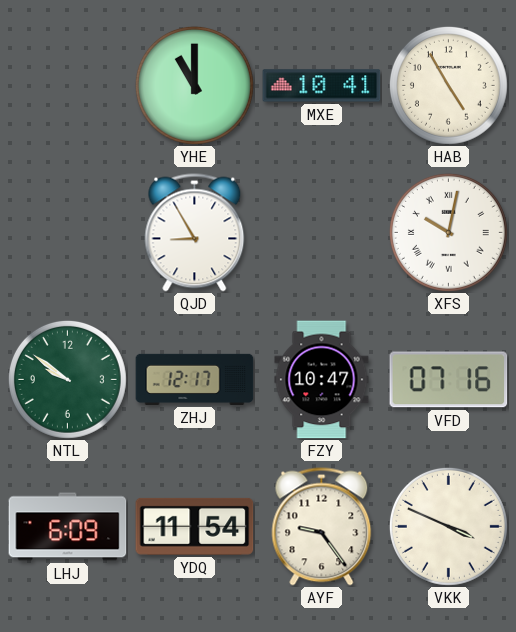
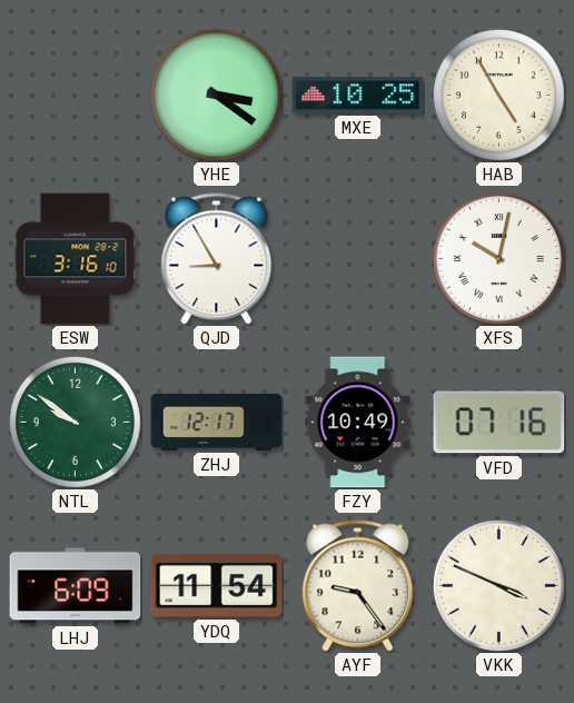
YHE: 11:00 -> 3:21
MXE: 10:41 -> 10:25
ESW: none -> 3:16
FZY: 10:47 -> 10:49
